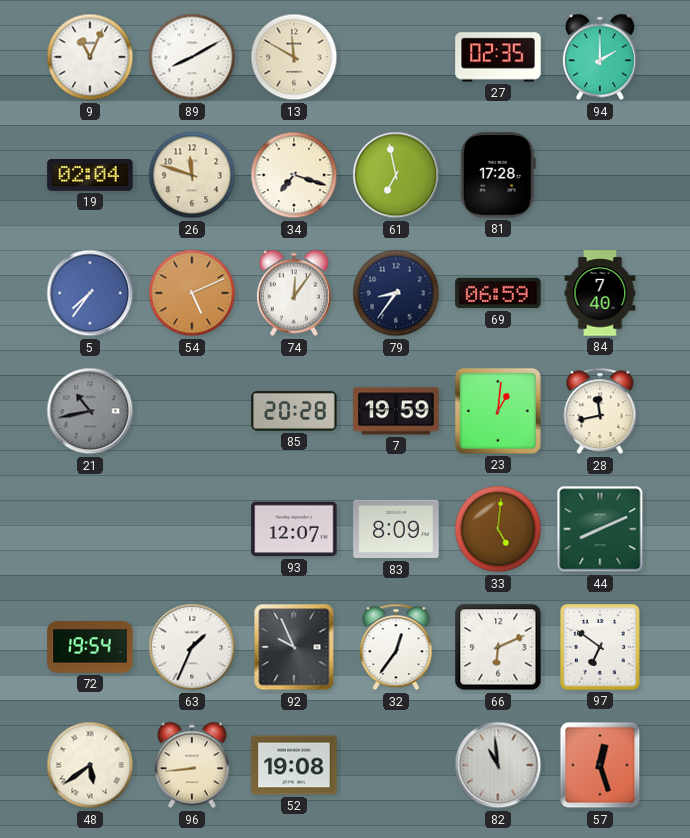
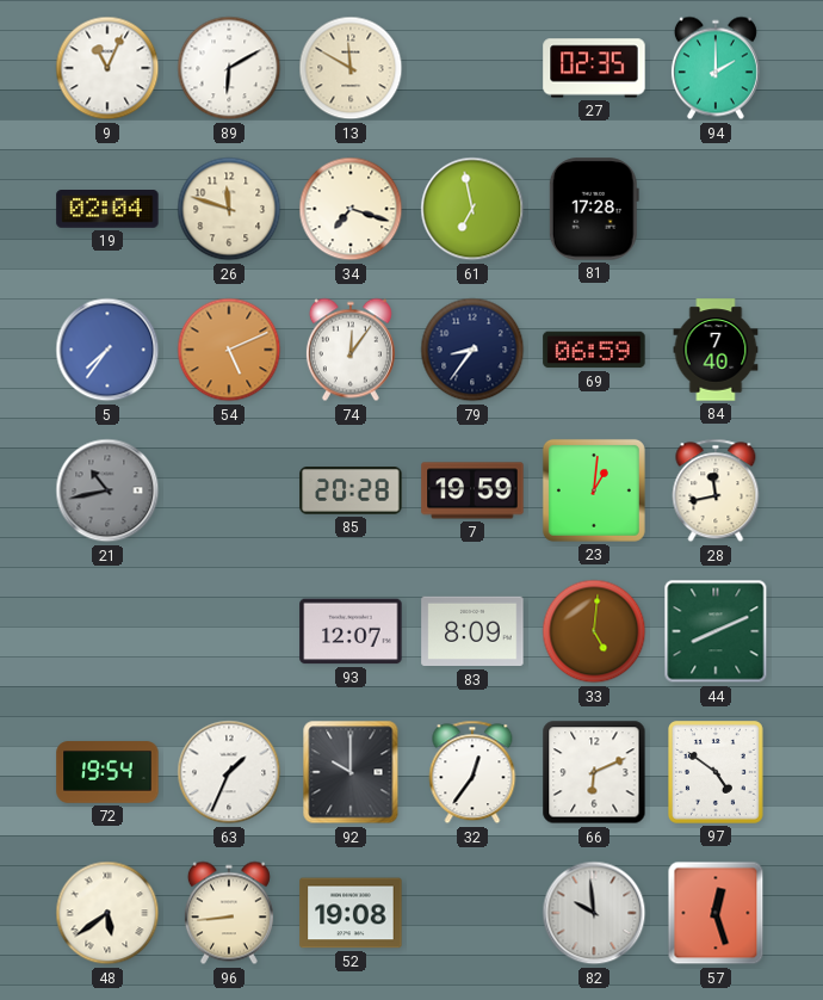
89: 8:10 -> 6:10
92: 9:56 -> 10:00
97: 6:51 -> 4:51
82: 10:59 -> 9:59
